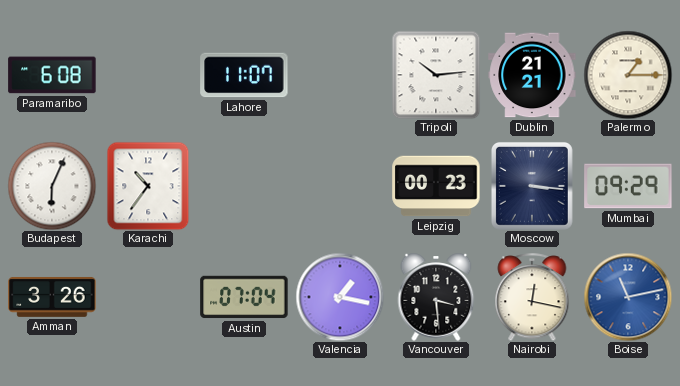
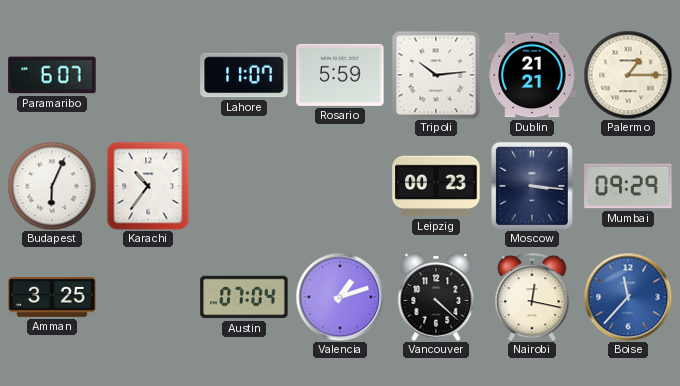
Paramaribo: 6:08 -> 6:07
Rosario: none -> 5:59
Amman: 3:26 -> 3:25
Valencia: 1:17 -> 1:12
Vancouver: 3:29 -> 4:22
Boise: 11:13 -> 11:37
